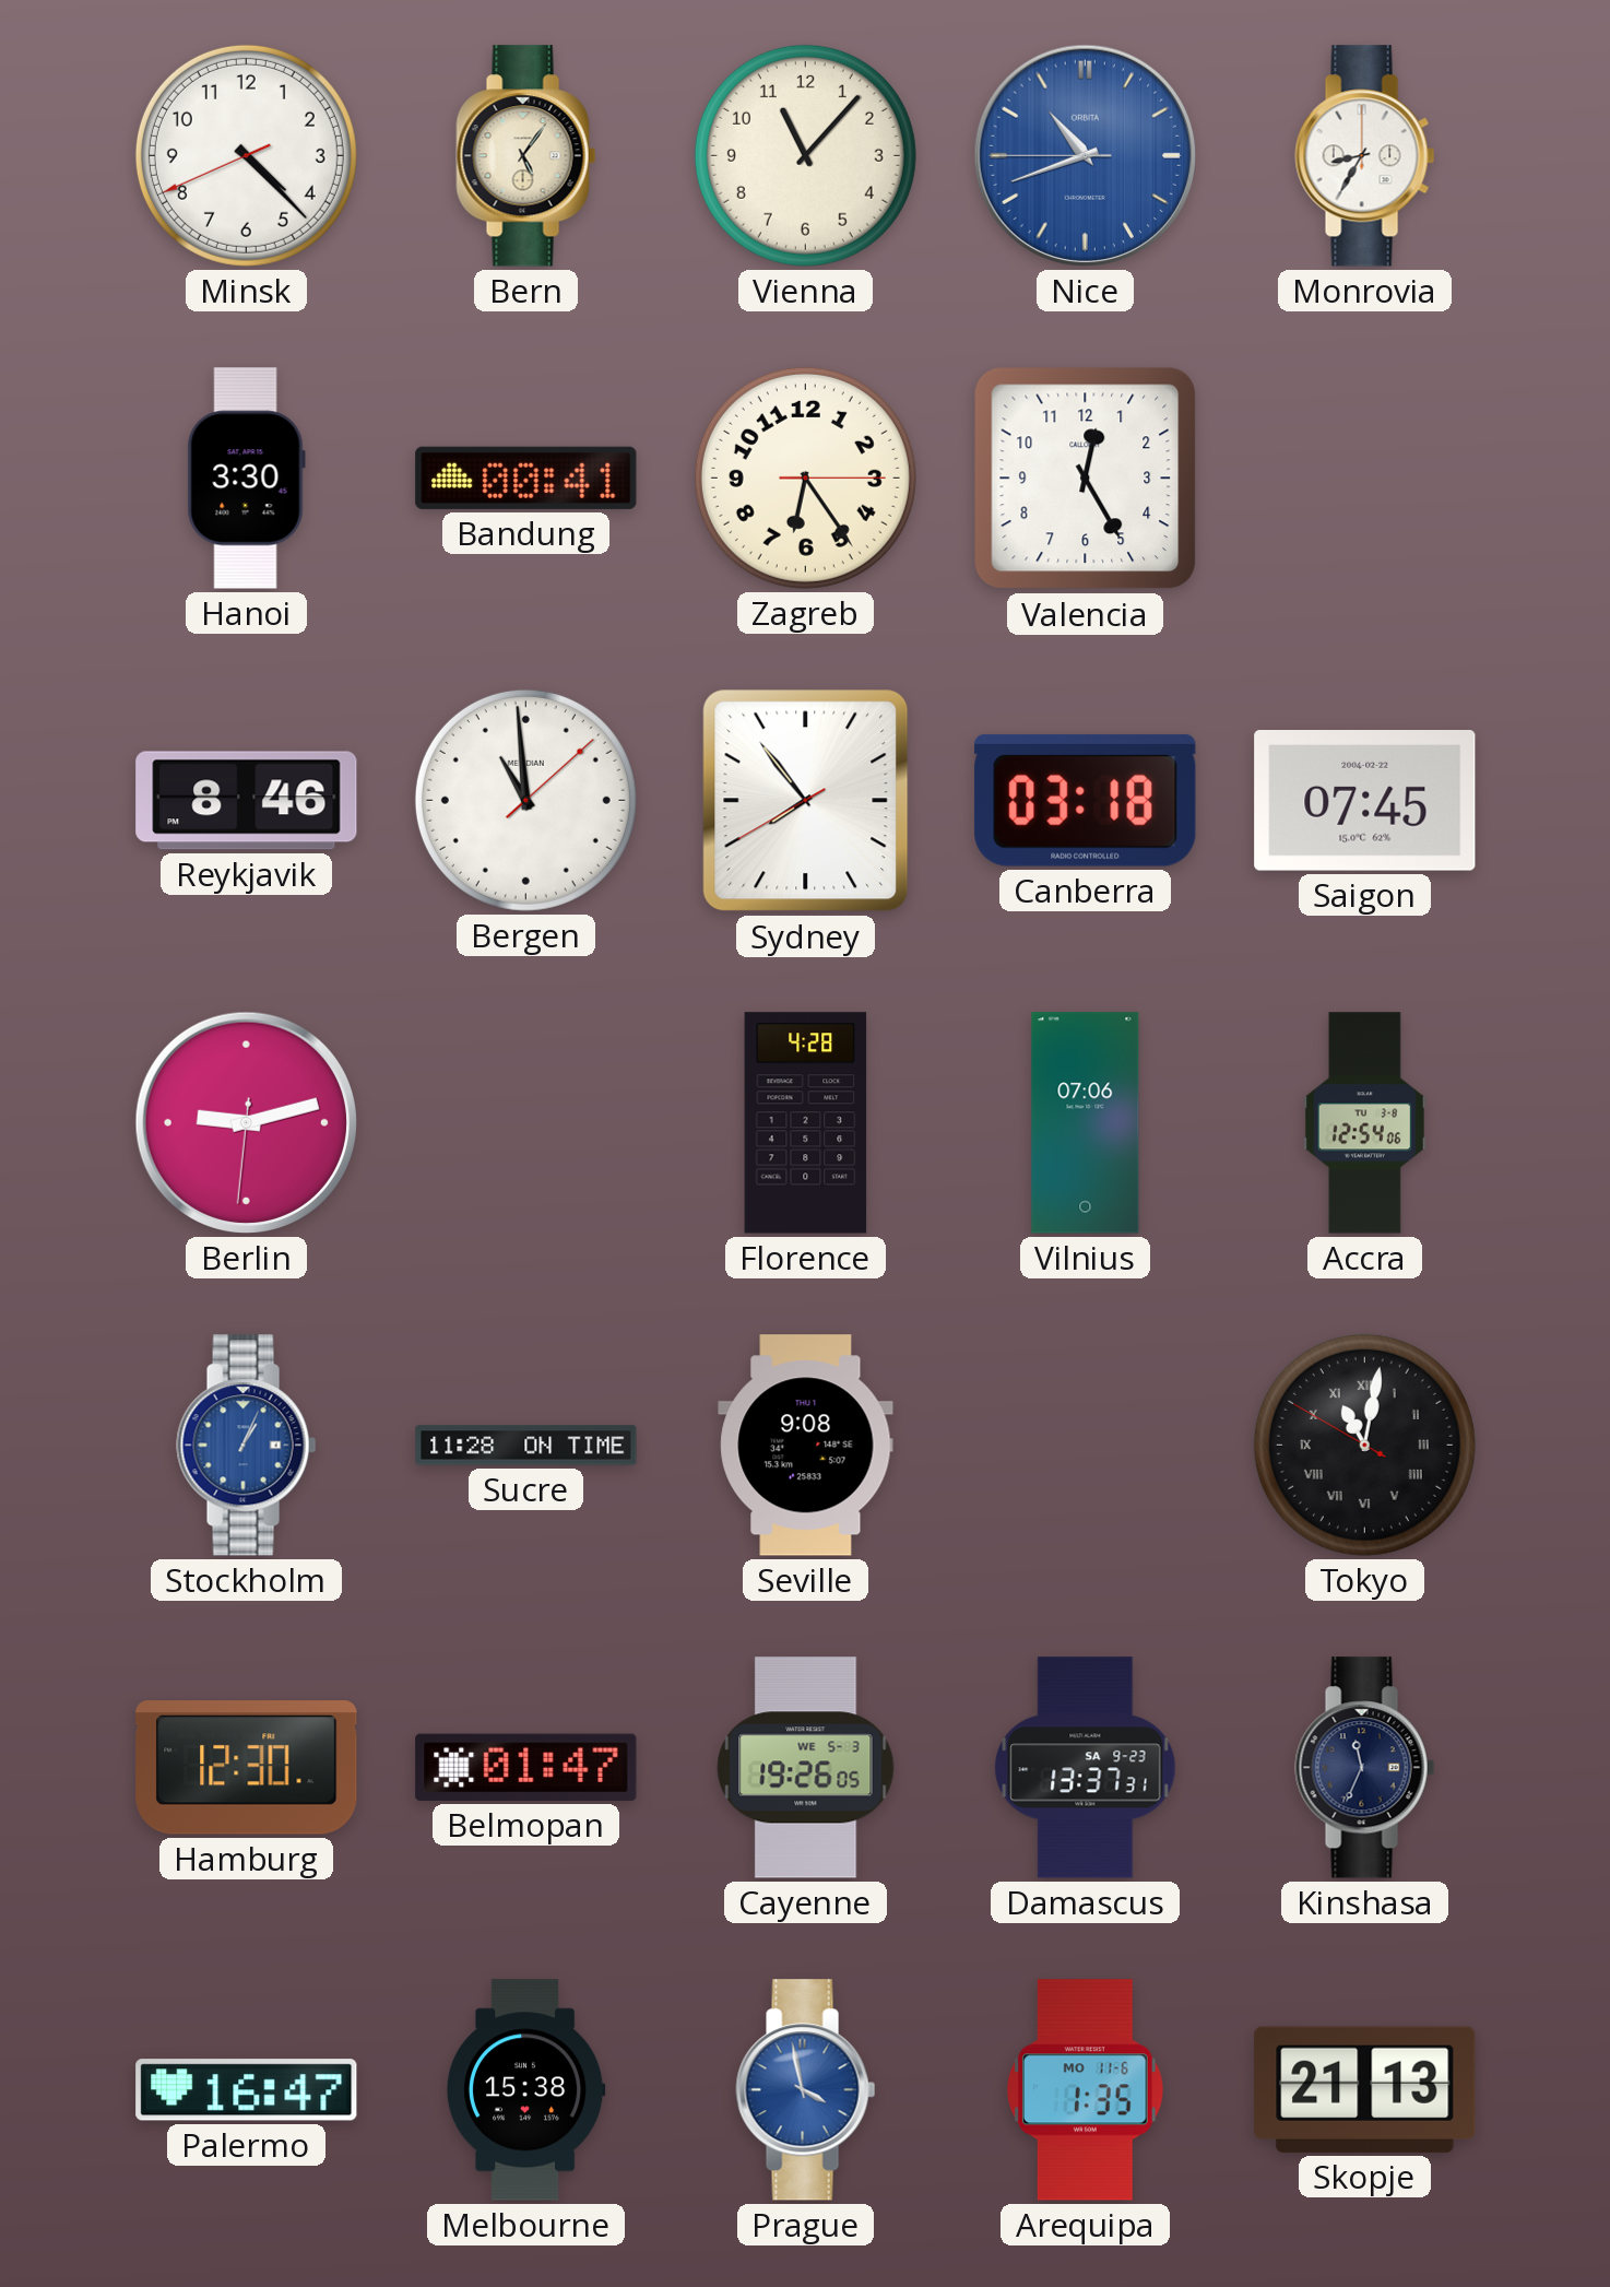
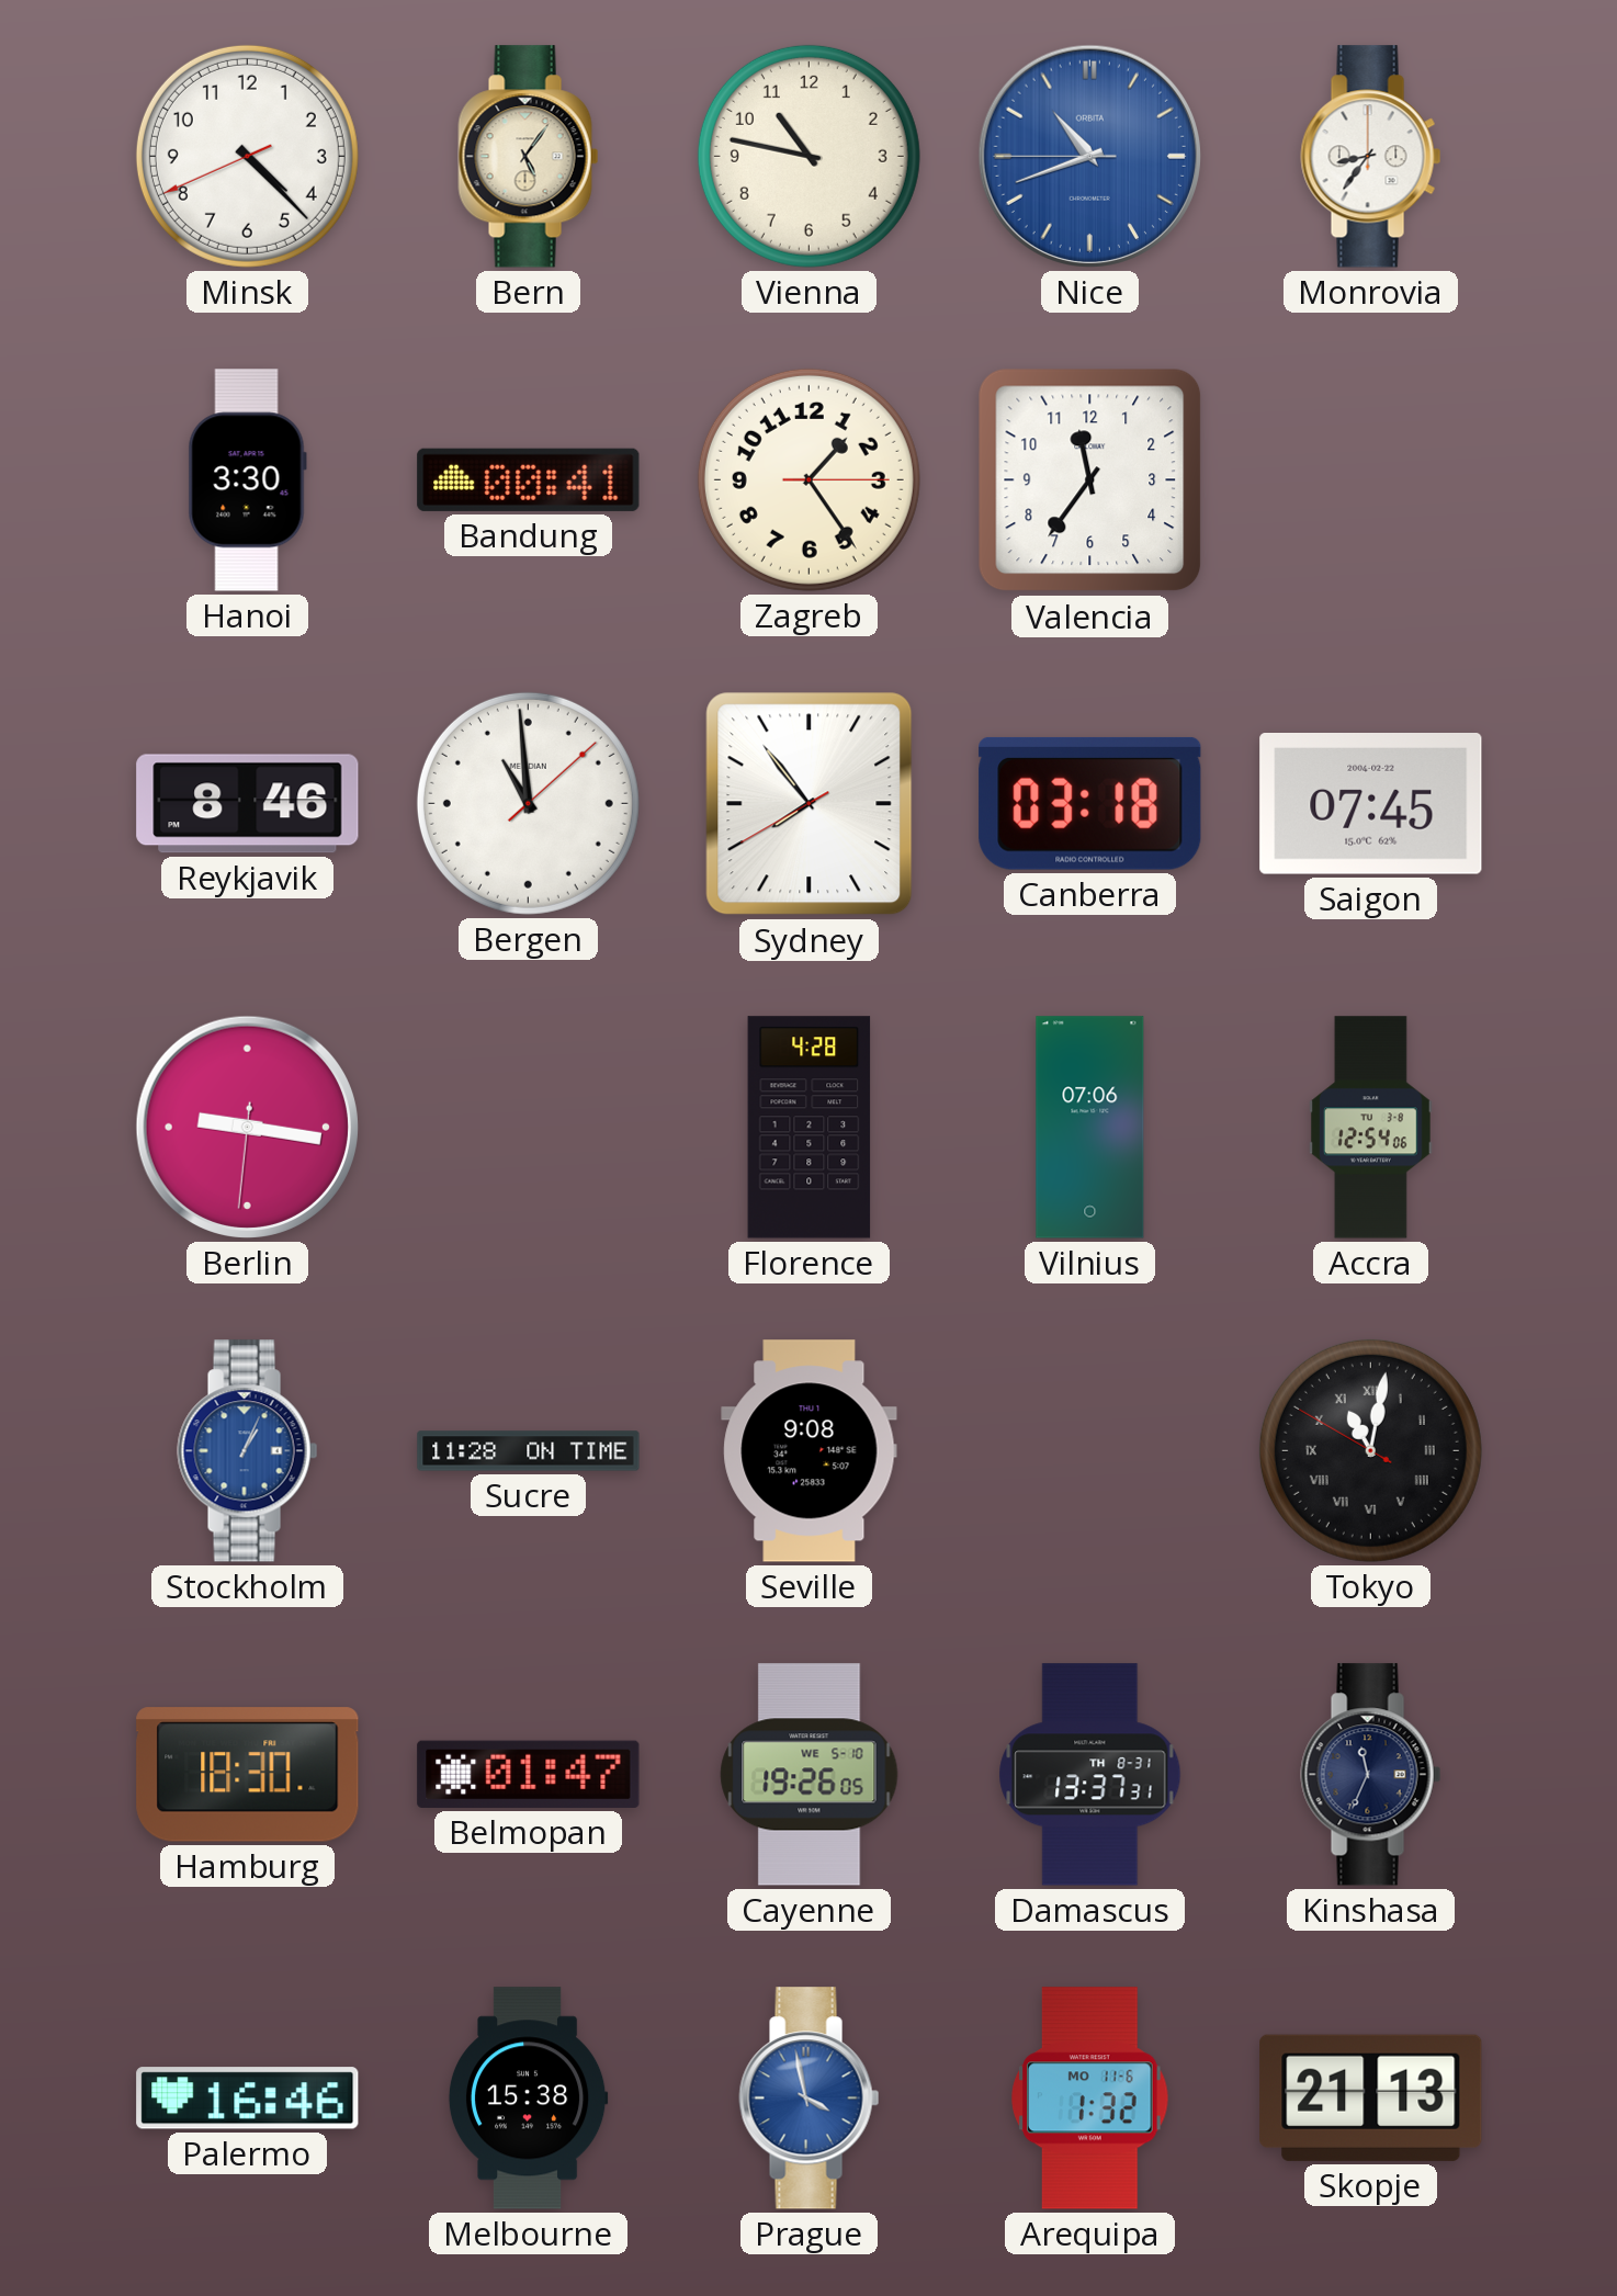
Vienna: 11:07 -> 10:47
Monrovia: 8:35 -> 8:36
Zagreb: 6:24 -> 1:24
Valencia: 12:25 -> 11:36
Berlin: 9:12 -> 9:16
Hamburg: 12:30 -> 18:30
Cayenne date: WE 5-3 -> WE 5-10
Damascus date: SA 9-23 -> TH 8-31
Palermo: 16:47 -> 16:46
Arequipa: 1:35 -> 1:32
